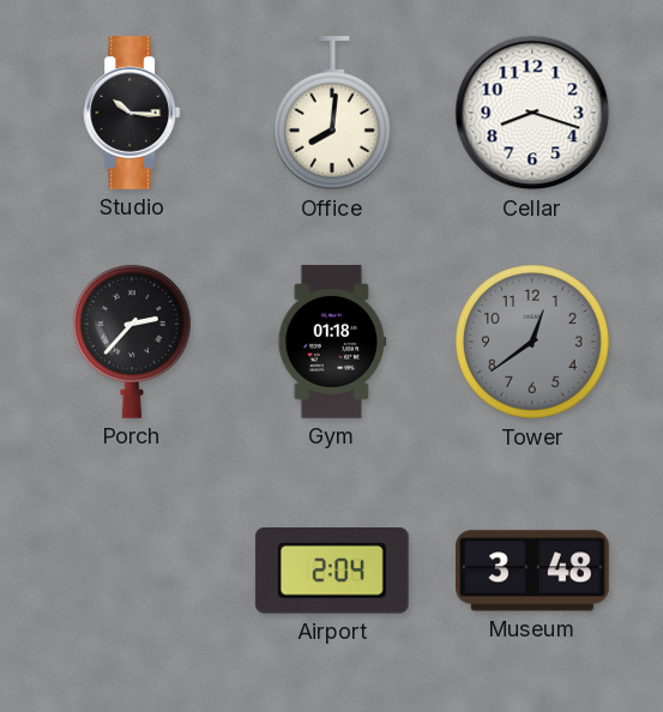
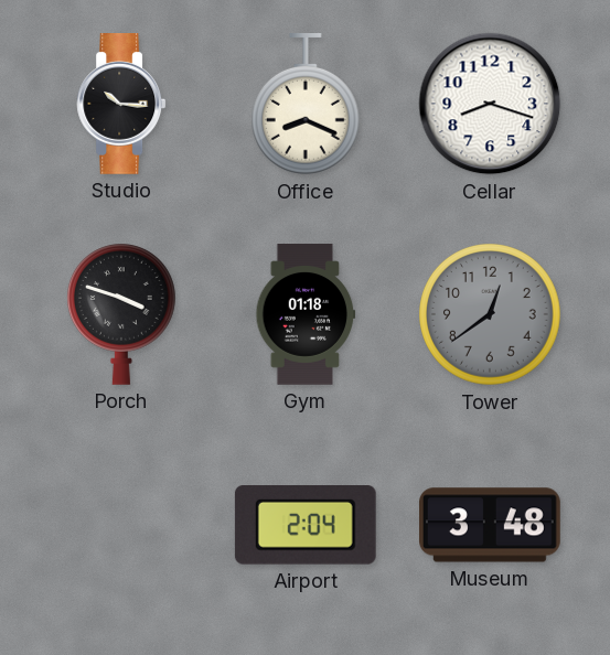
Office: 8:01 -> 8:19
Porch: 2:37 -> 3:48
